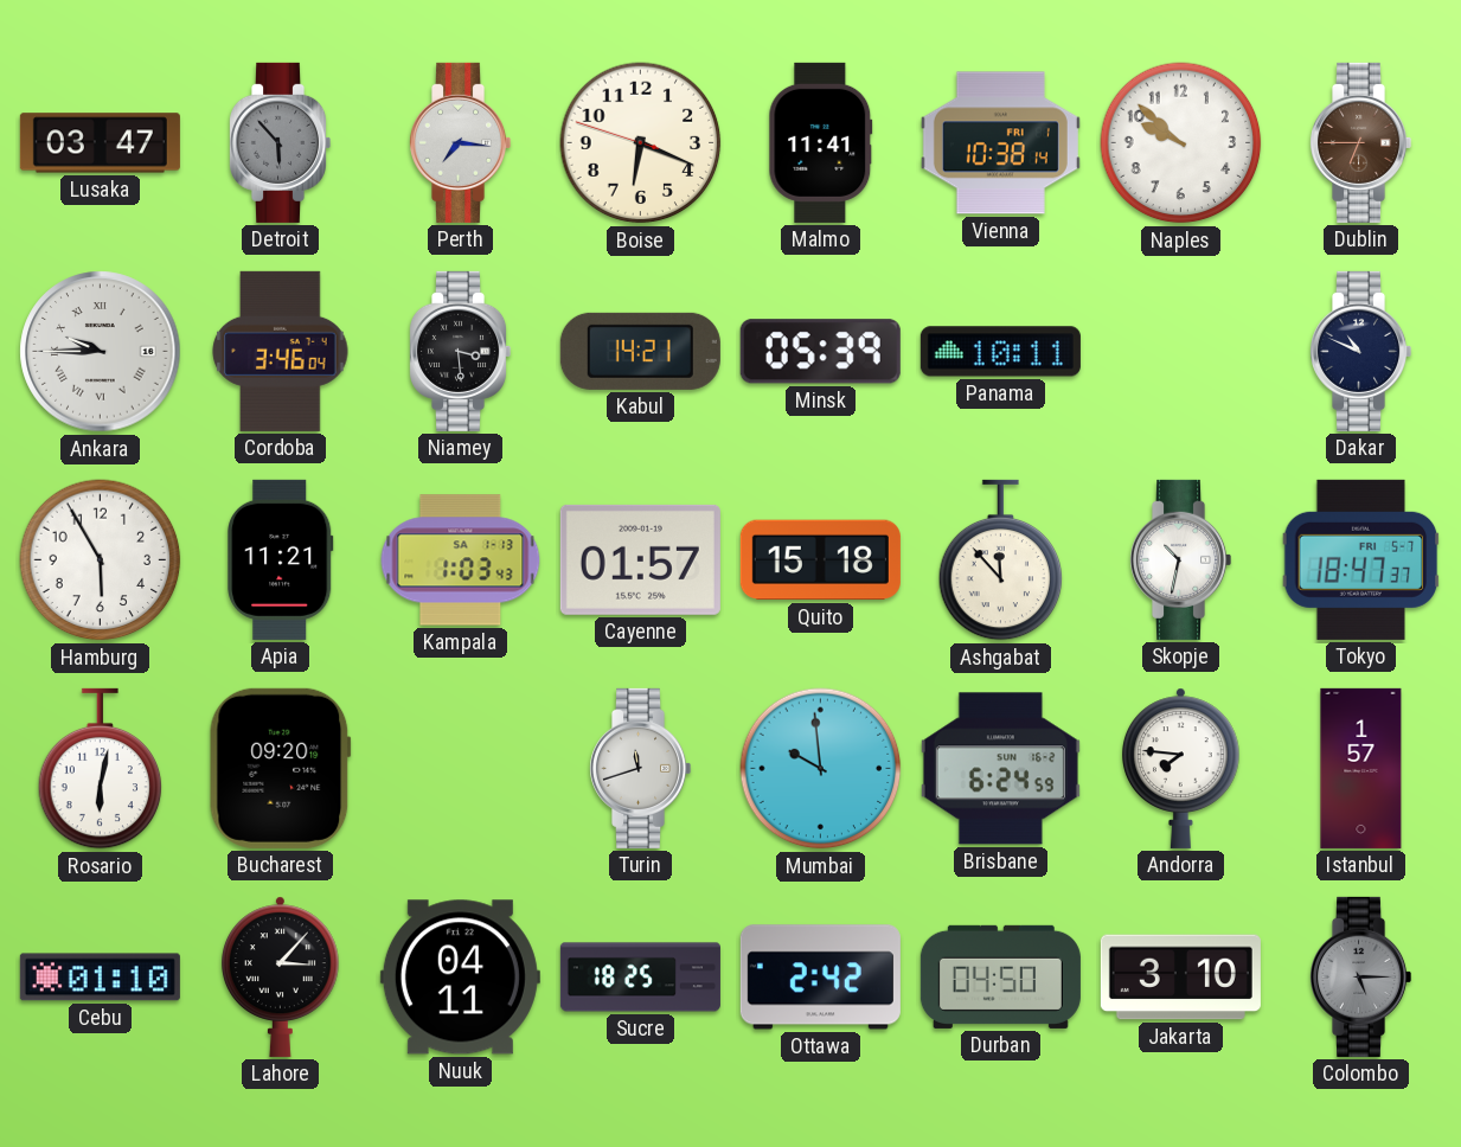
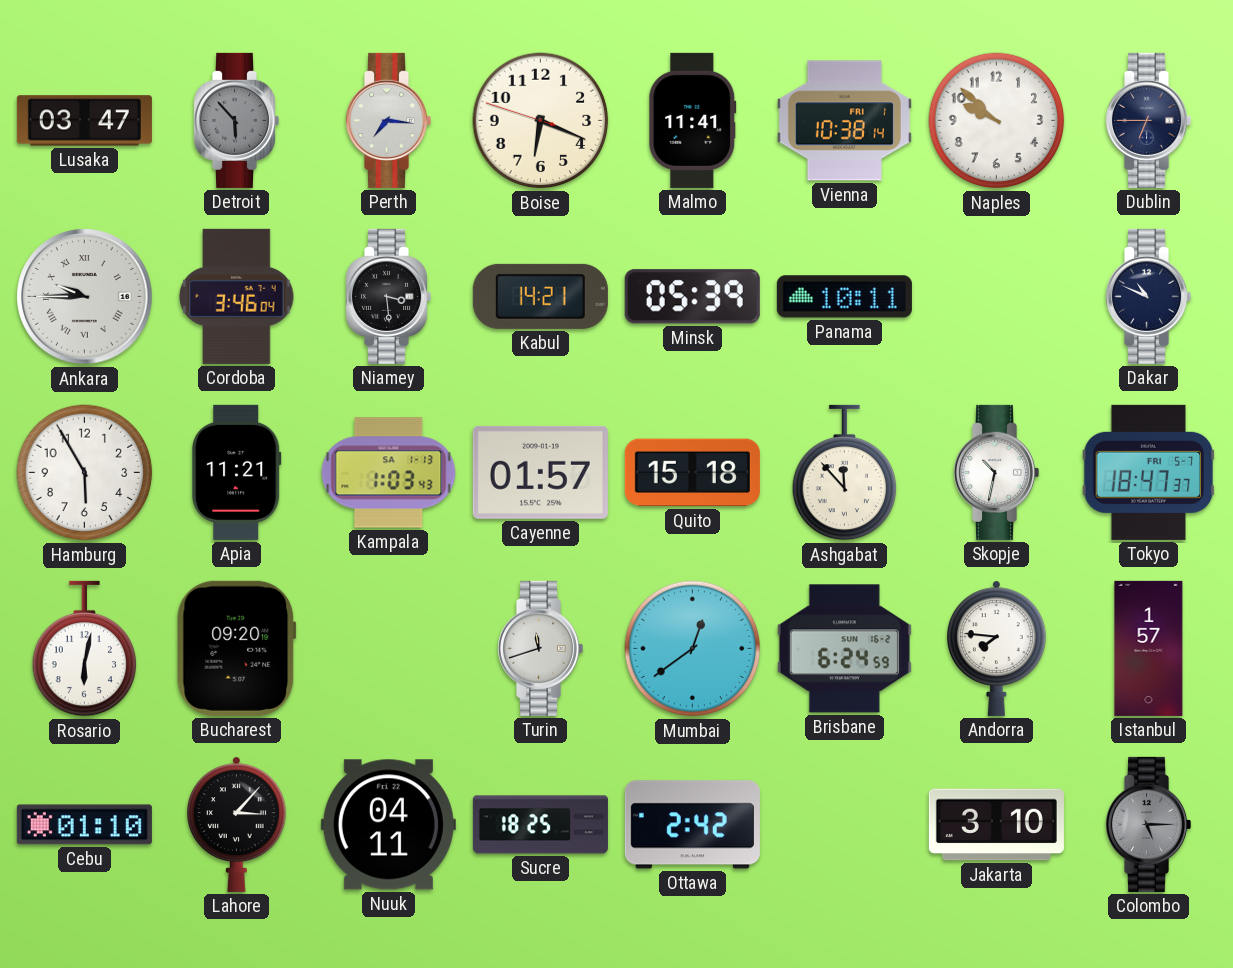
Dublin dial: brown -> navy
Mumbai: 9:59 -> 12:39
Durban: 04:50 -> none
